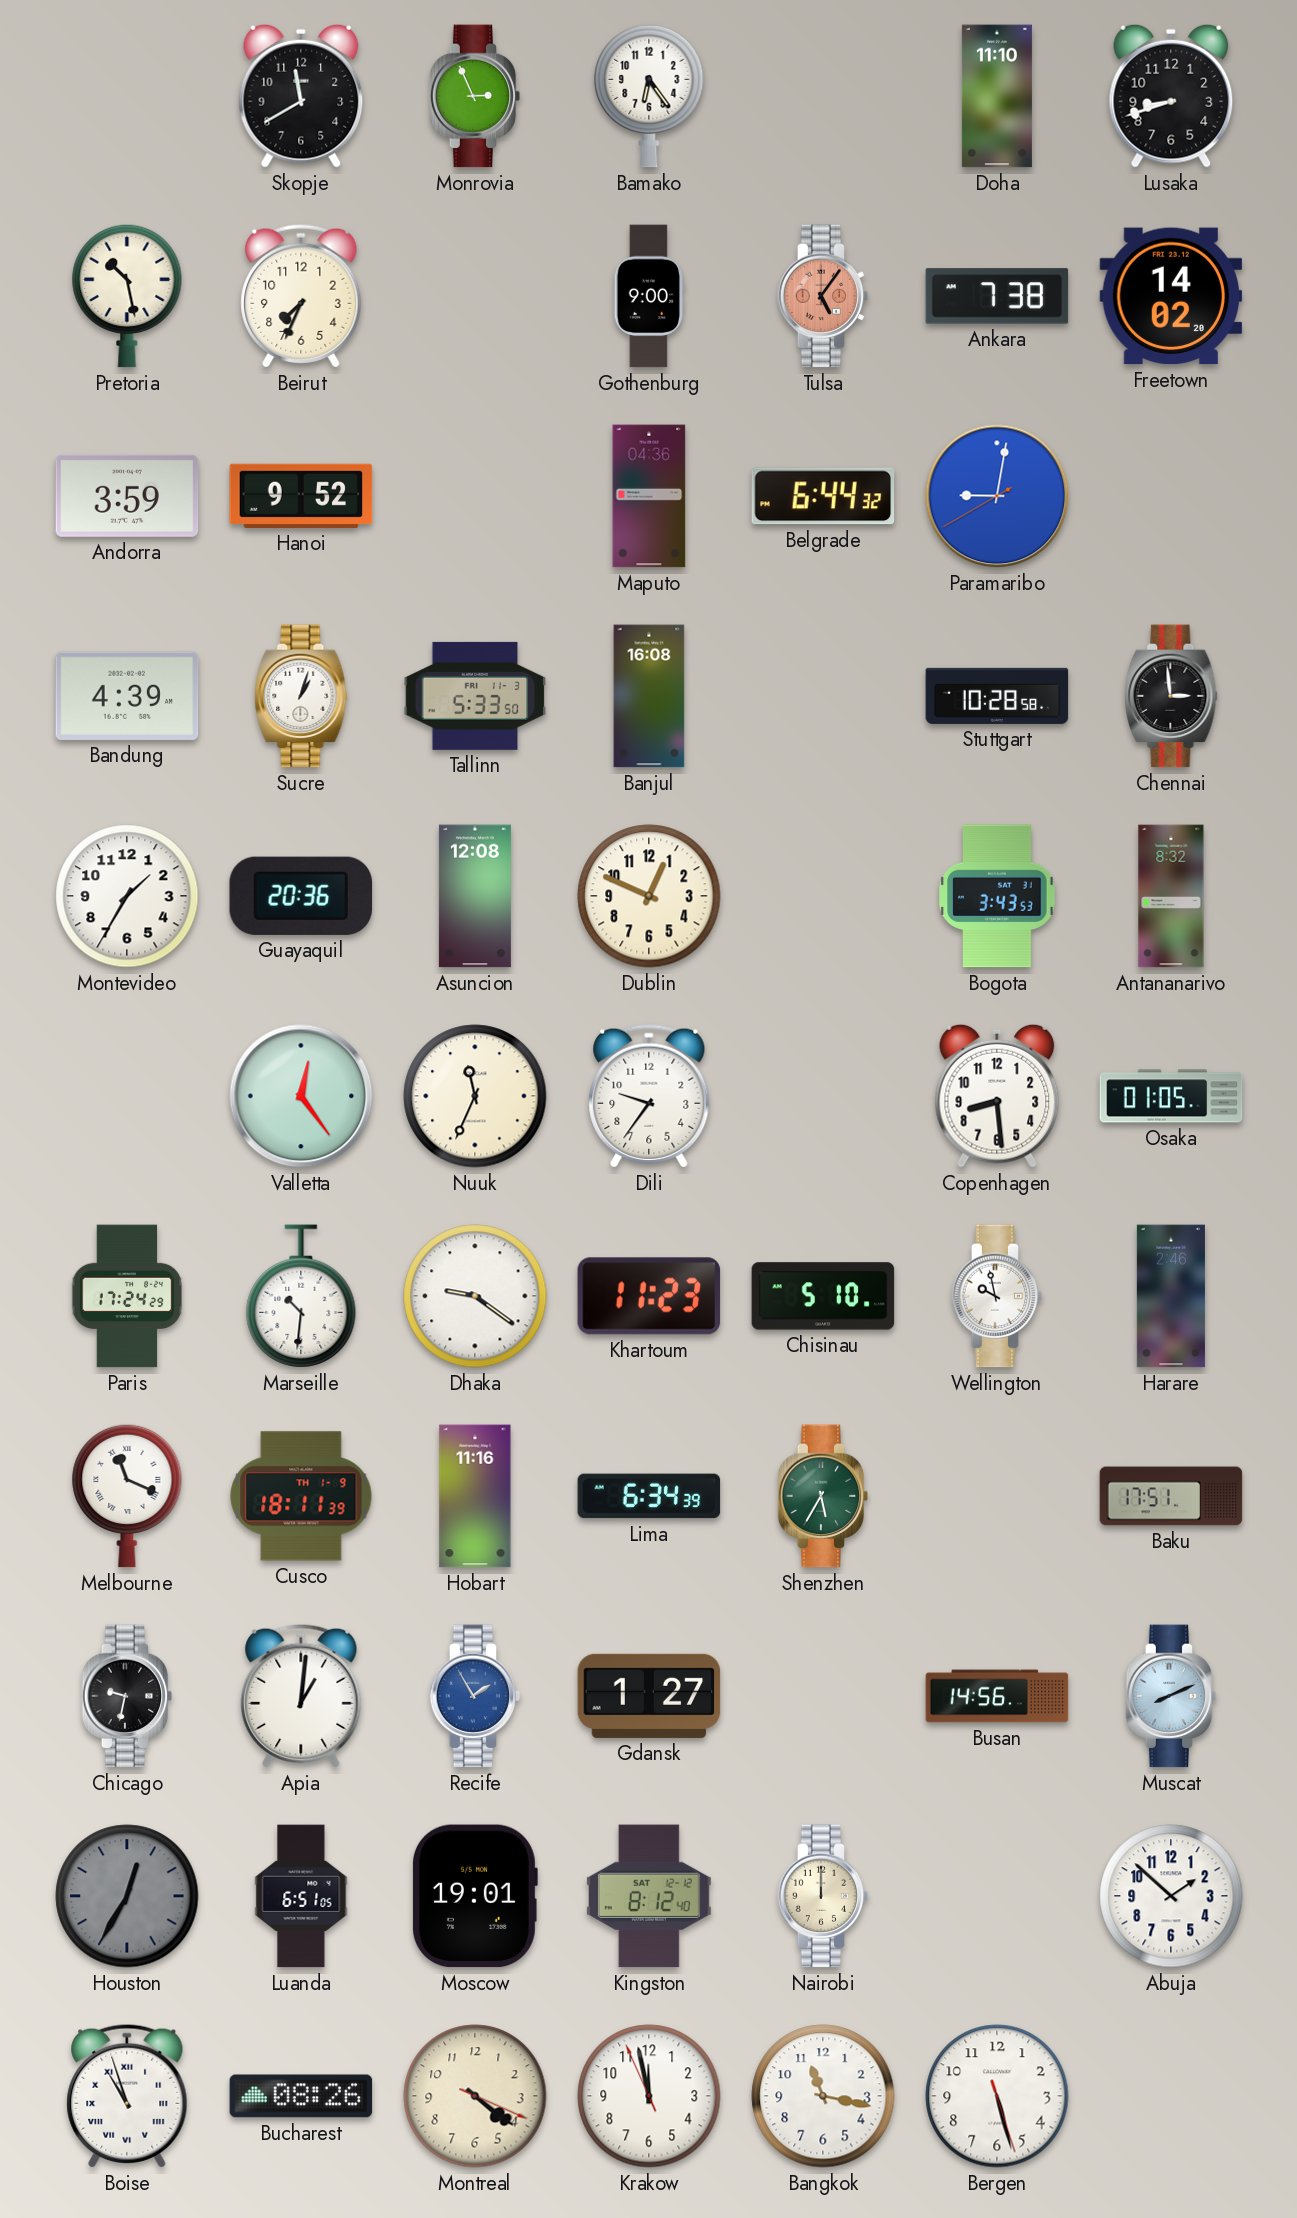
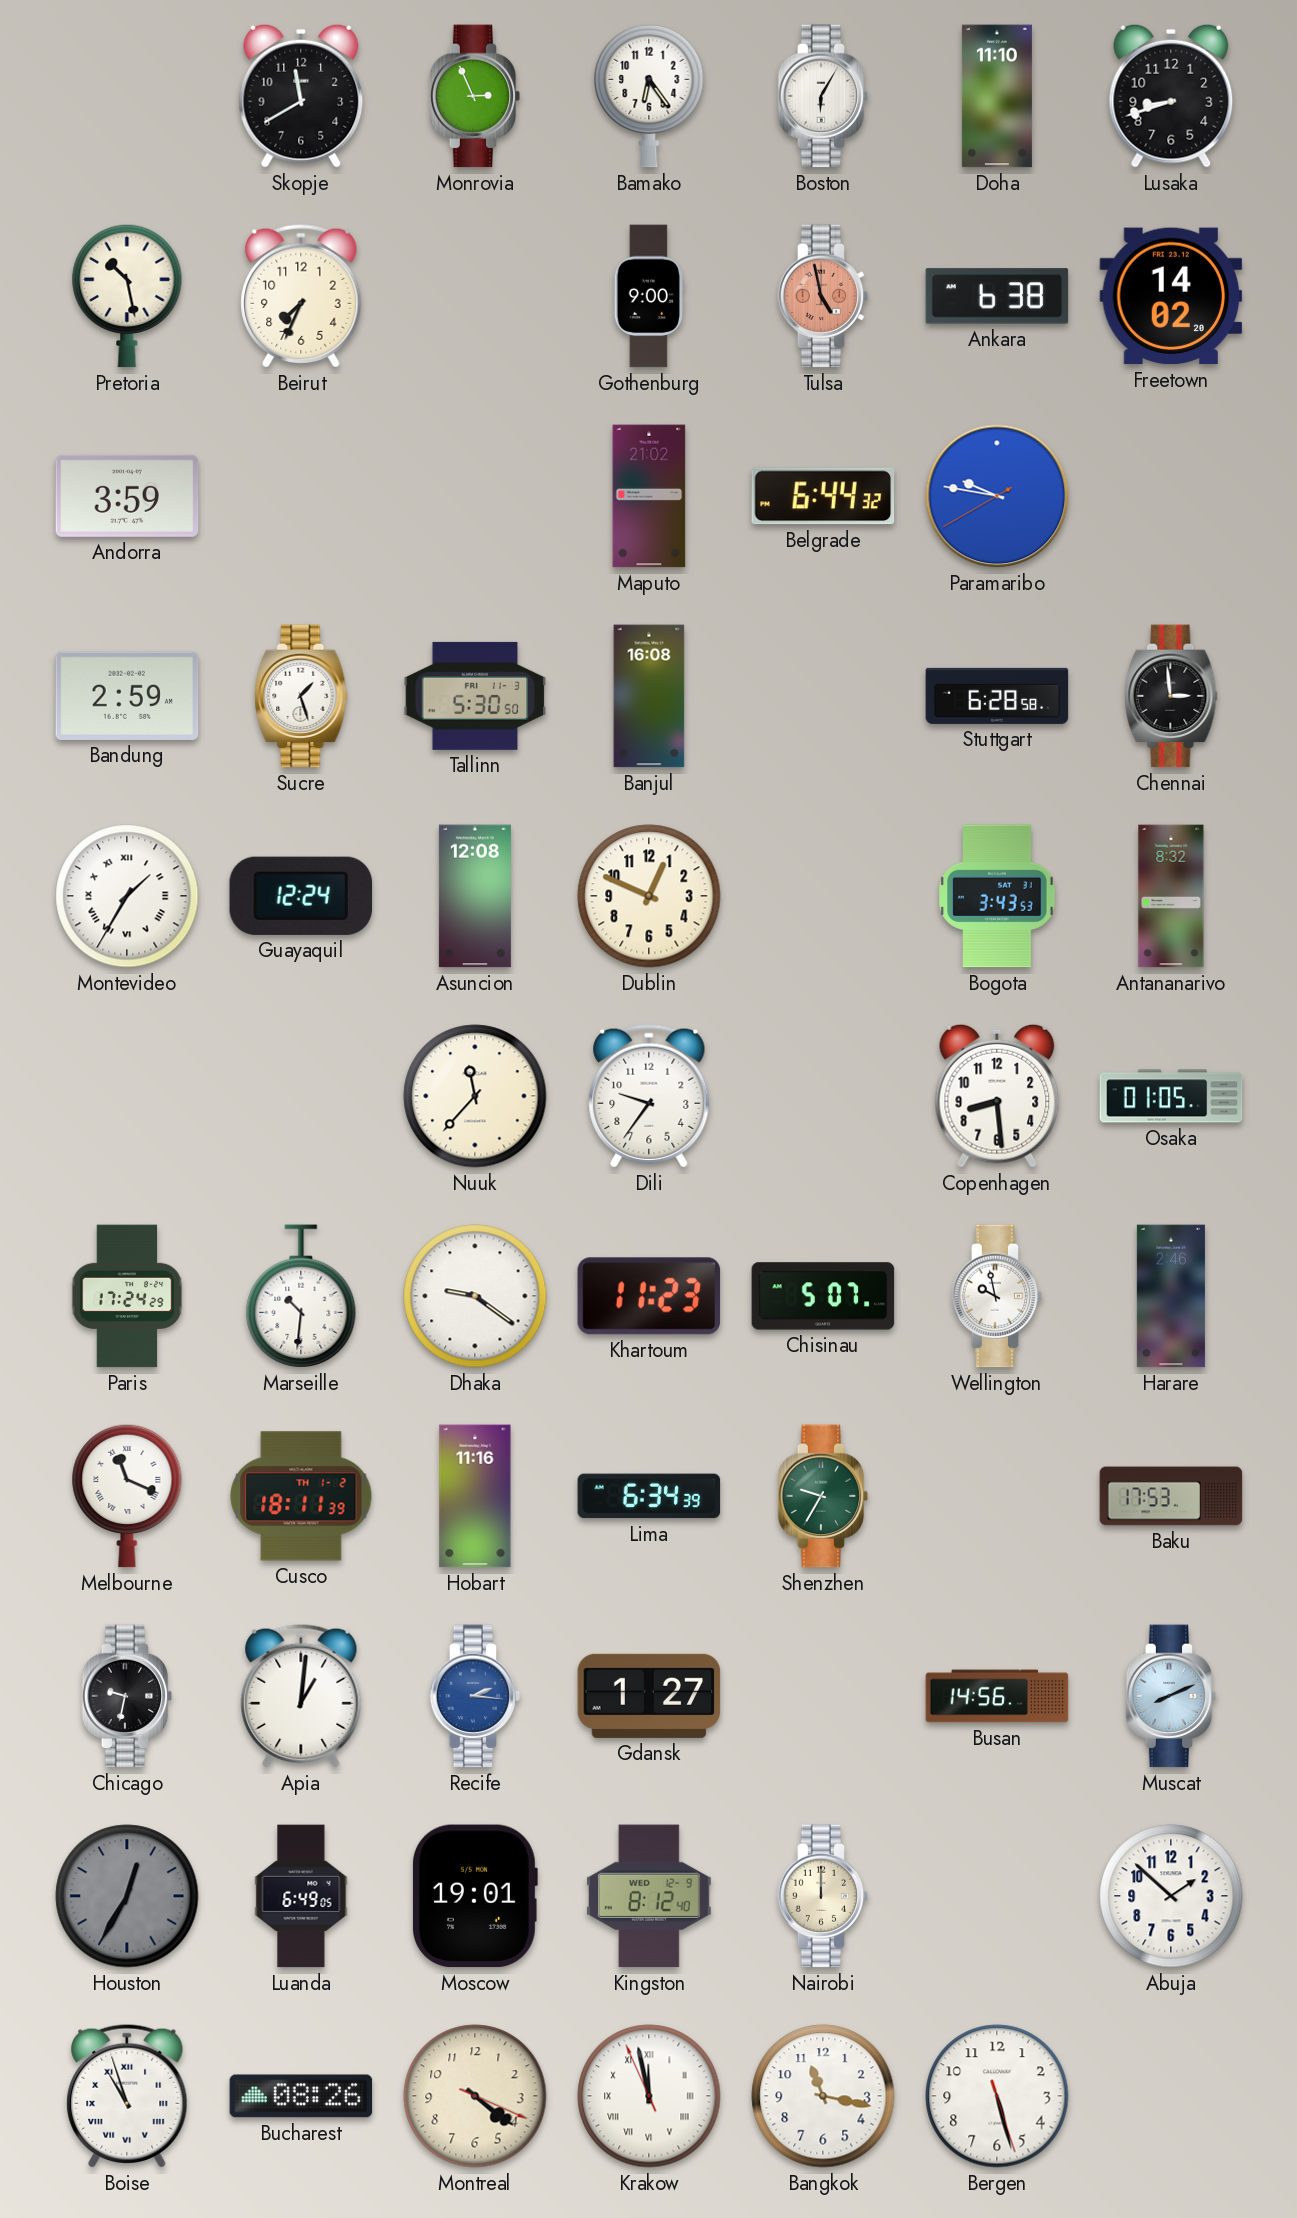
Boston: none -> 6:05
Tulsa: 5:06 -> 4:58
Ankara: 7:38 -> 6:38
Hanoi: 9:52 -> none
Maputo: 04:36 -> 21:02
Paramaribo: 9:01 -> 9:46
Bandung: 4:39 -> 2:59
Sucre: 1:03 -> 1:27
Tallinn: 5:33 -> 5:30
Stuttgart: 10:28 -> 6:28
Montevideo numerals: Arabic -> Roman
Guayaquil: 20:36 -> 12:24
Valletta: 12:24 -> none
Nuuk: 11:34 -> 11:37
Chisinau: 5:10 -> 5:07
Cusco date: TH 1-9 -> TH 1-2
Shenzhen: 5:35 -> 9:35
Baku: 17:51 -> 17:53
Recife: 1:55 -> 2:16
Luanda: 6:51 -> 6:49
Kingston date: SAT 12-12 -> WED 12-9
Krakow numerals: Arabic -> Roman
